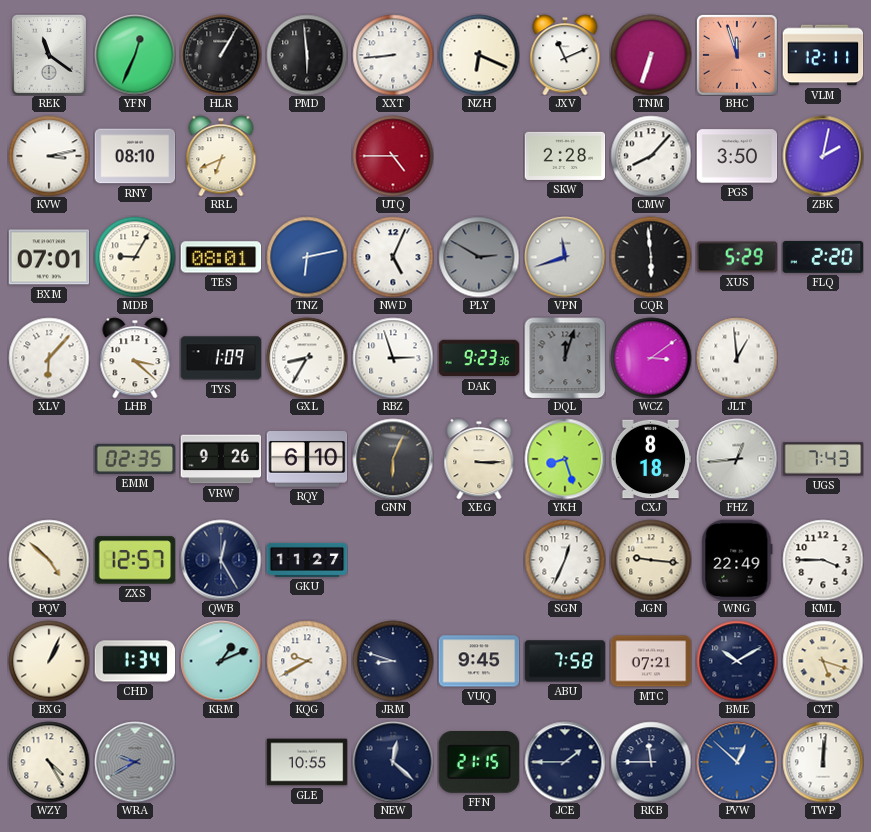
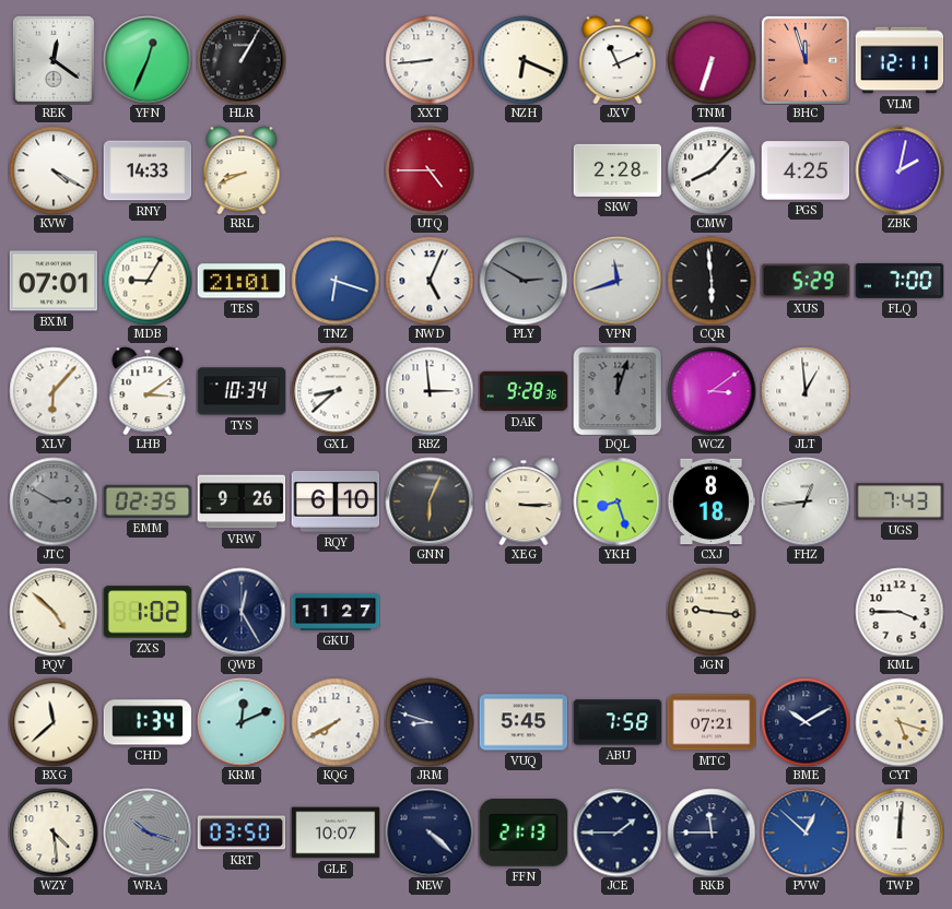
REK: 11:21 -> 12:21
PMD: 5:59 -> none
KVW: 3:13 -> 4:20
RNY: 08:10 -> 14:33
RRL: 6:41 -> 8:41
PGS: 3:50 -> 4:25
TES: 08:01 -> 21:01
TNZ: 6:13 -> 6:18
FLQ: 2:20 -> 7:00
LHB: 3:22 -> 3:09
TYS: 1:09 -> 10:34
GXL: 8:35 -> 8:38
RBZ: 2:57 -> 2:59
DAK: 9:23 -> 9:28
JTC: none -> 2:50
ZXS: 12:57 -> 1:02
SGN: 12:34 -> none
WNG: 22:49 -> none
BXG: 1:04 -> 11:38
KRM: 1:11 -> 12:11
KQG: 9:40 -> 7:40
VUQ: 9:45 -> 5:45
WZY: 4:25 -> 4:29
WRA: 9:40 -> 10:18
KRT: none -> 03:50
GLE: 10:55 -> 10:07
NEW: 12:22 -> 4:22
FFN: 21:15 -> 21:13
